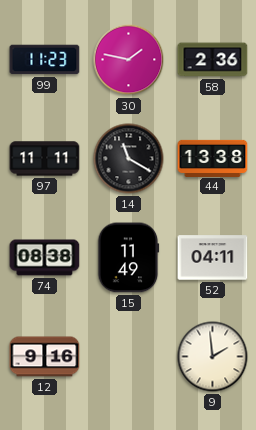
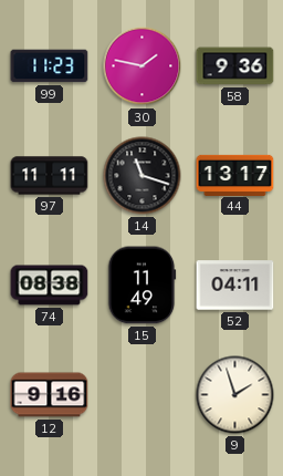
58: 2:36 -> 9:36
14: 11:20 -> 11:18
44: 13:38 -> 13:17
9: 1:59 -> 1:57
